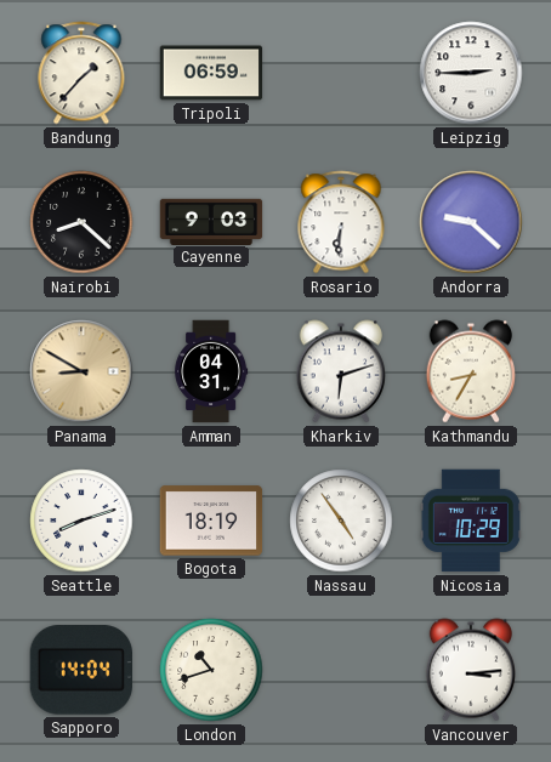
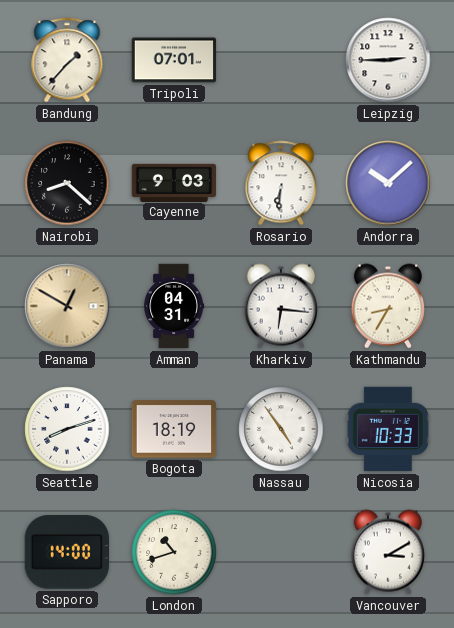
Tripoli: 06:59 -> 07:01
Andorra: 9:22 -> 10:08
Panama: 8:50 -> 12:50
Kharkiv: 6:12 -> 6:16
Nicosia: 10:29 -> 10:33
Sapporo: 14:04 -> 14:00
Vancouver: 3:14 -> 3:10
